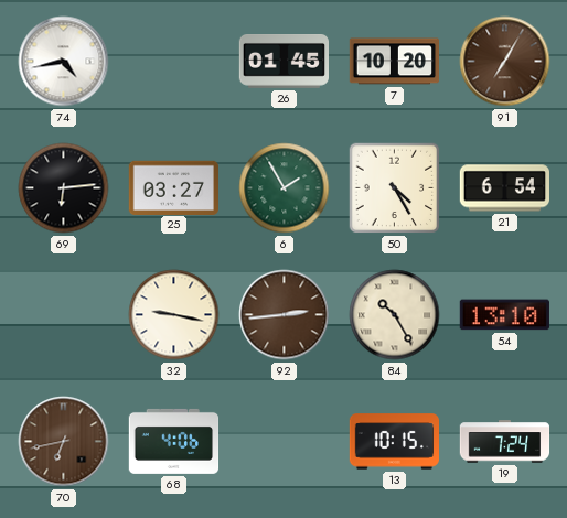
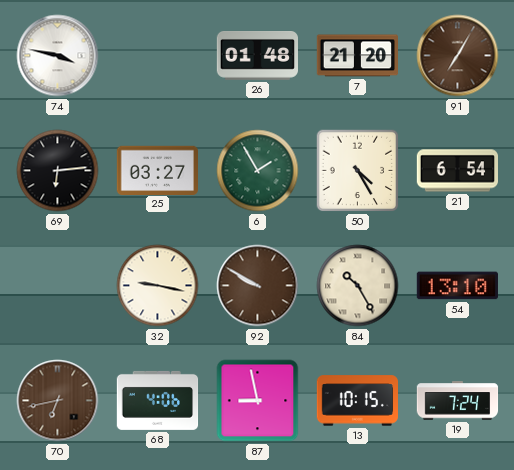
74: 4:43 -> 3:47
26: 01:45 -> 01:48
7: 10:20 -> 21:20
92: 2:44 -> 9:50
87: none -> 8:58
